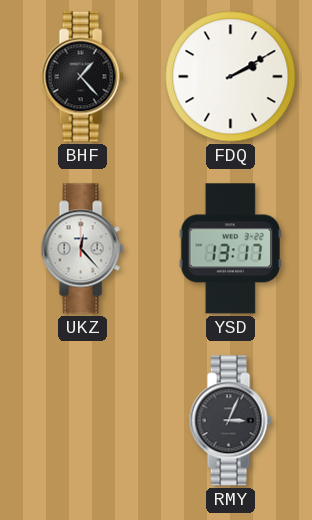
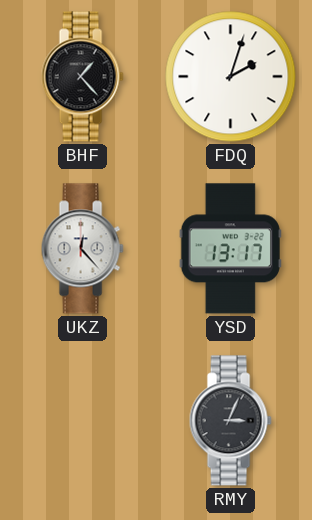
FDQ: 2:10 -> 2:03
